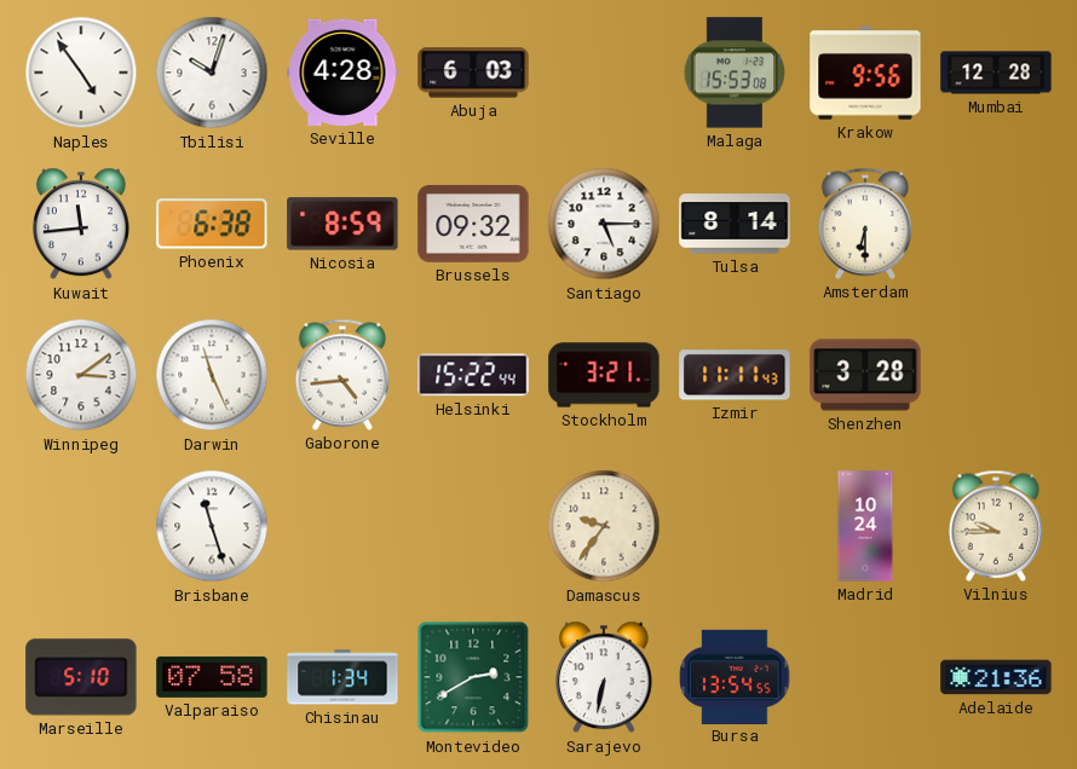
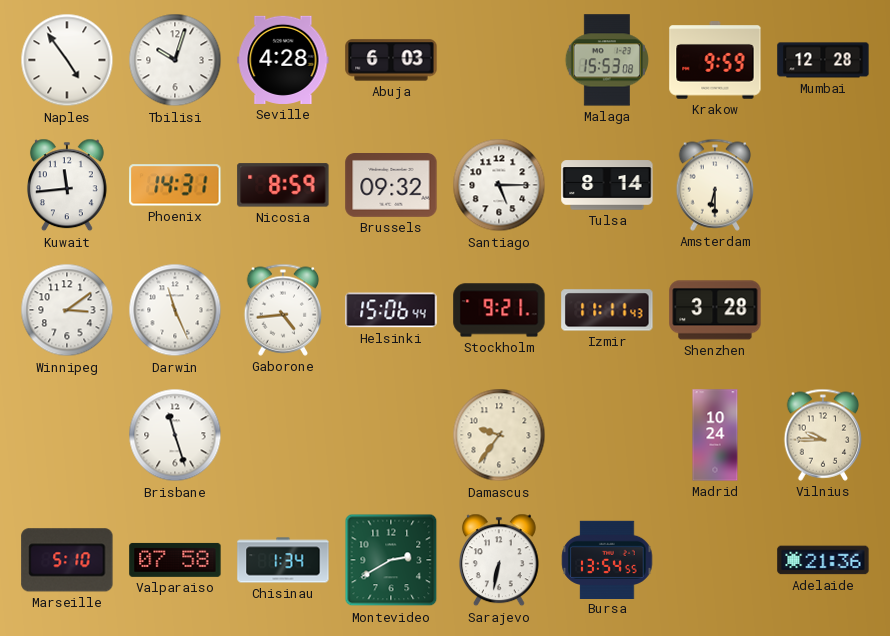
Krakow: 9:56 -> 9:59
Phoenix: 6:38 -> 14:31
Helsinki: 15:22 -> 15:06
Stockholm: 3:21 -> 9:21
